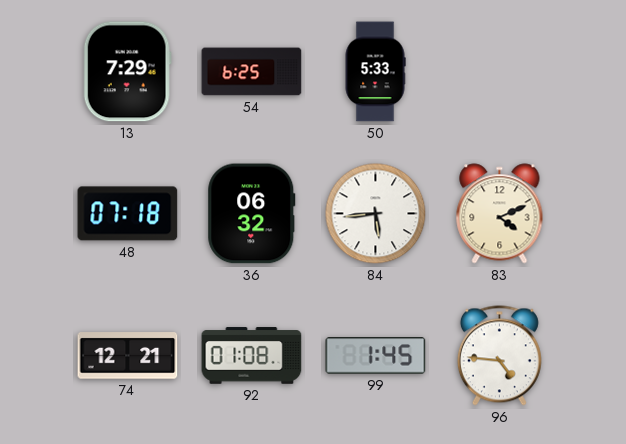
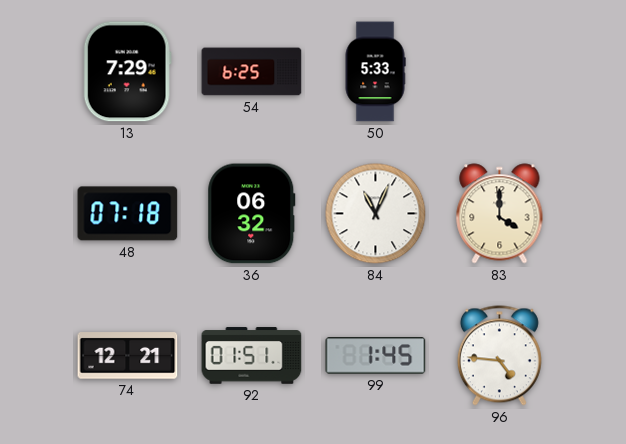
84: 5:44 -> 11:04
83: 4:11 -> 4:00
92: 01:08 -> 01:51
